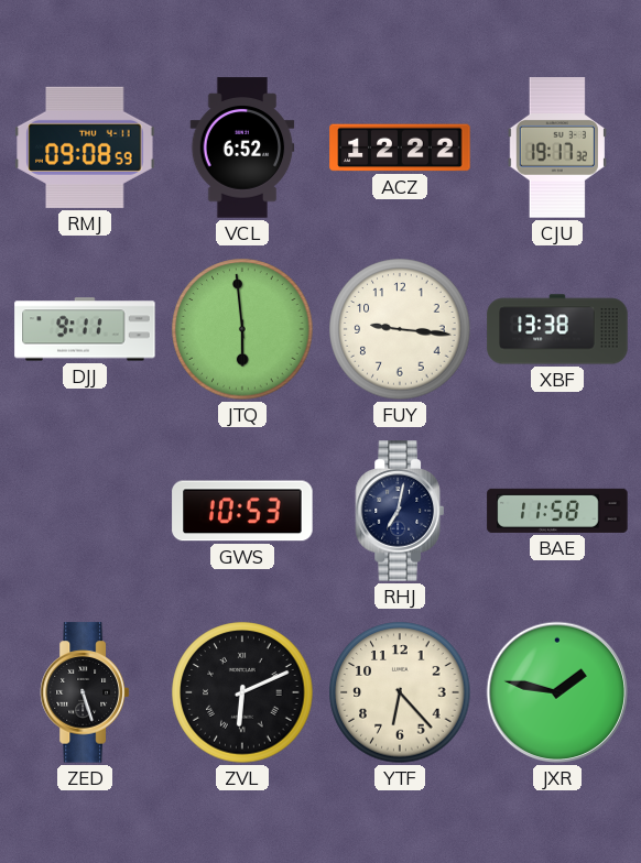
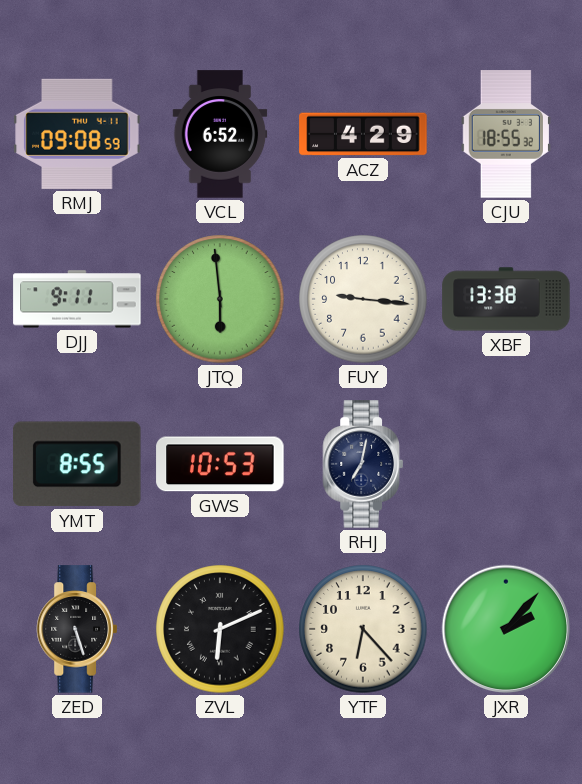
ACZ: 12:22 -> 4:29
CJU: 19:17 -> 18:55
YMT: none -> 8:55
BAE: 11:58 -> none
JXR: 1:47 -> 2:07
